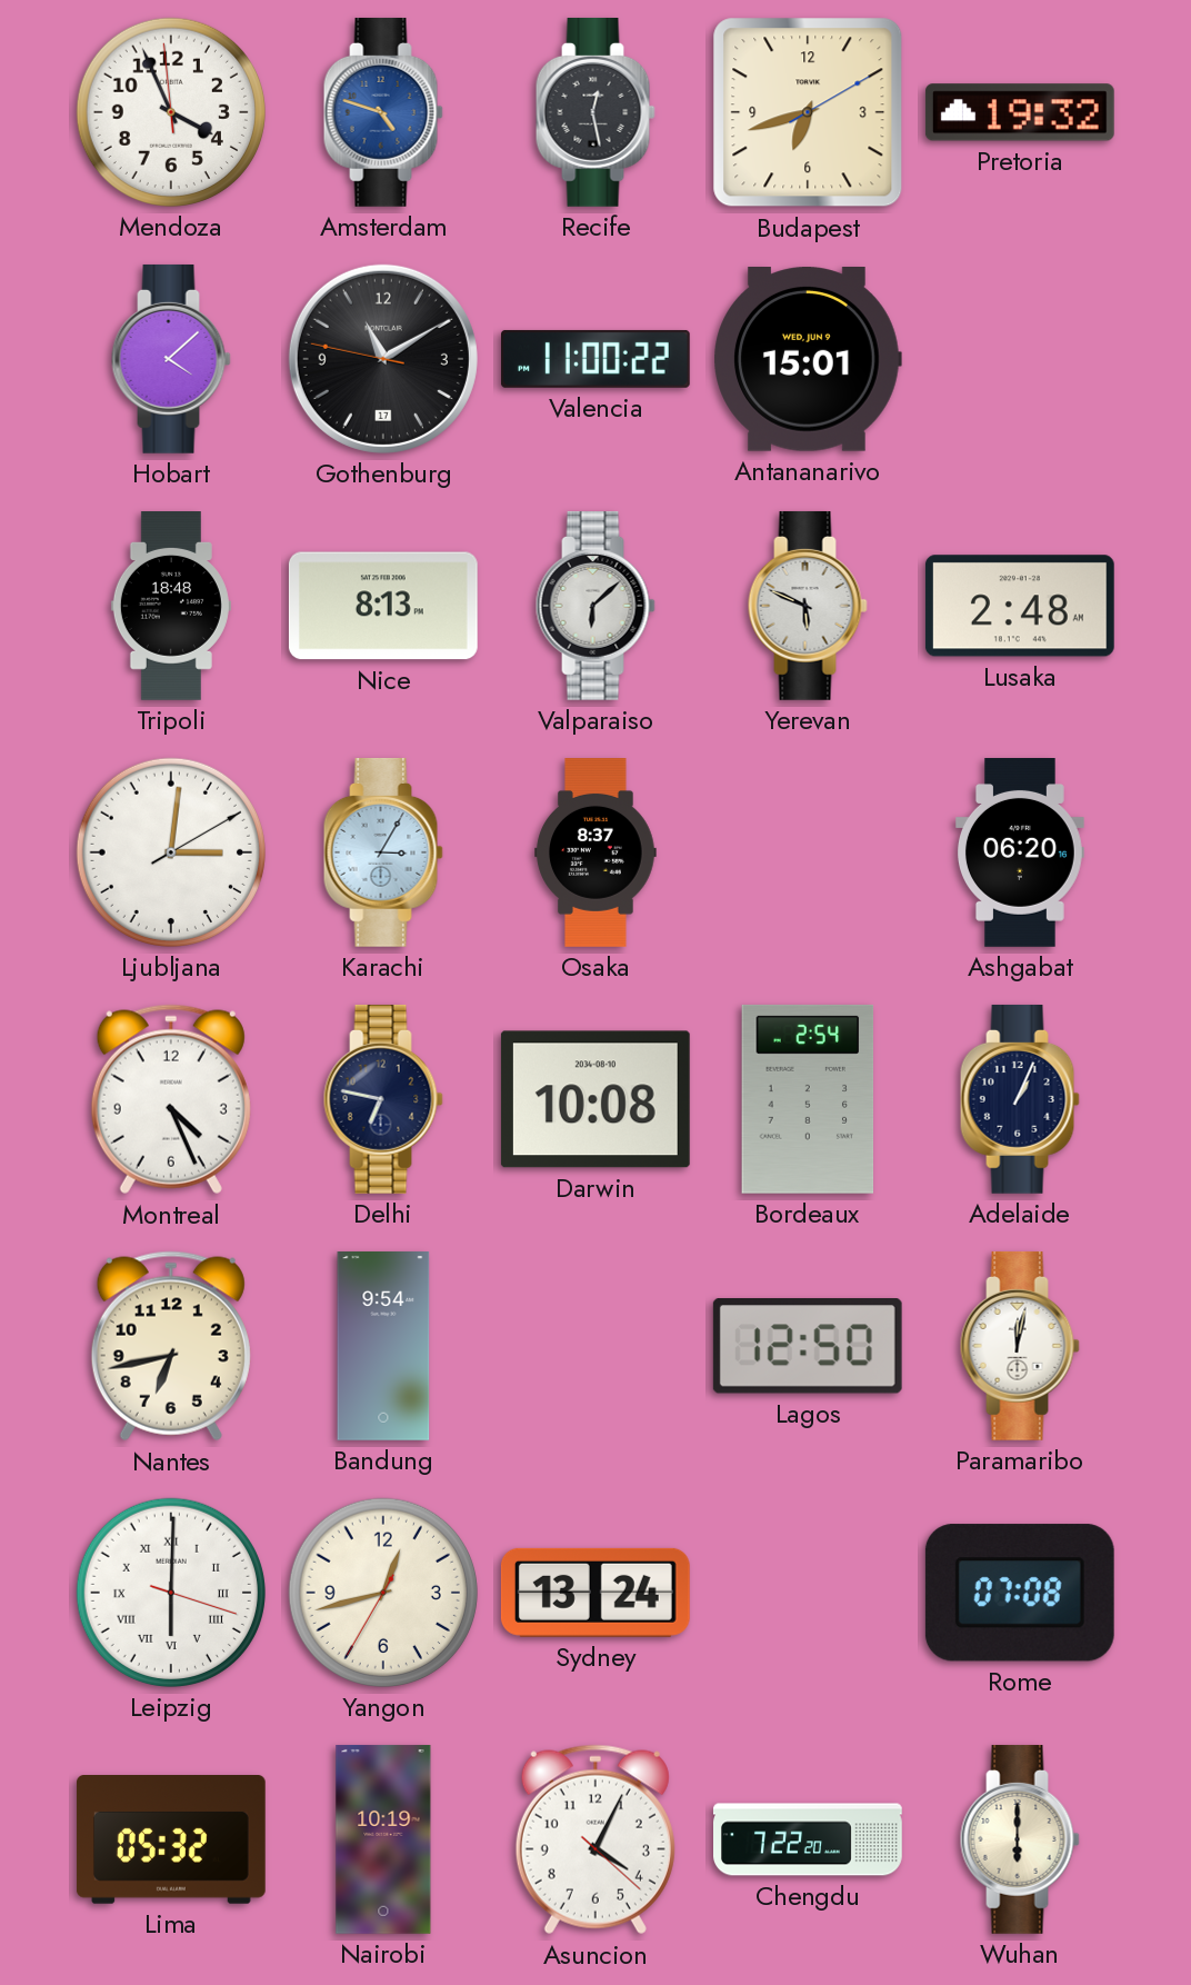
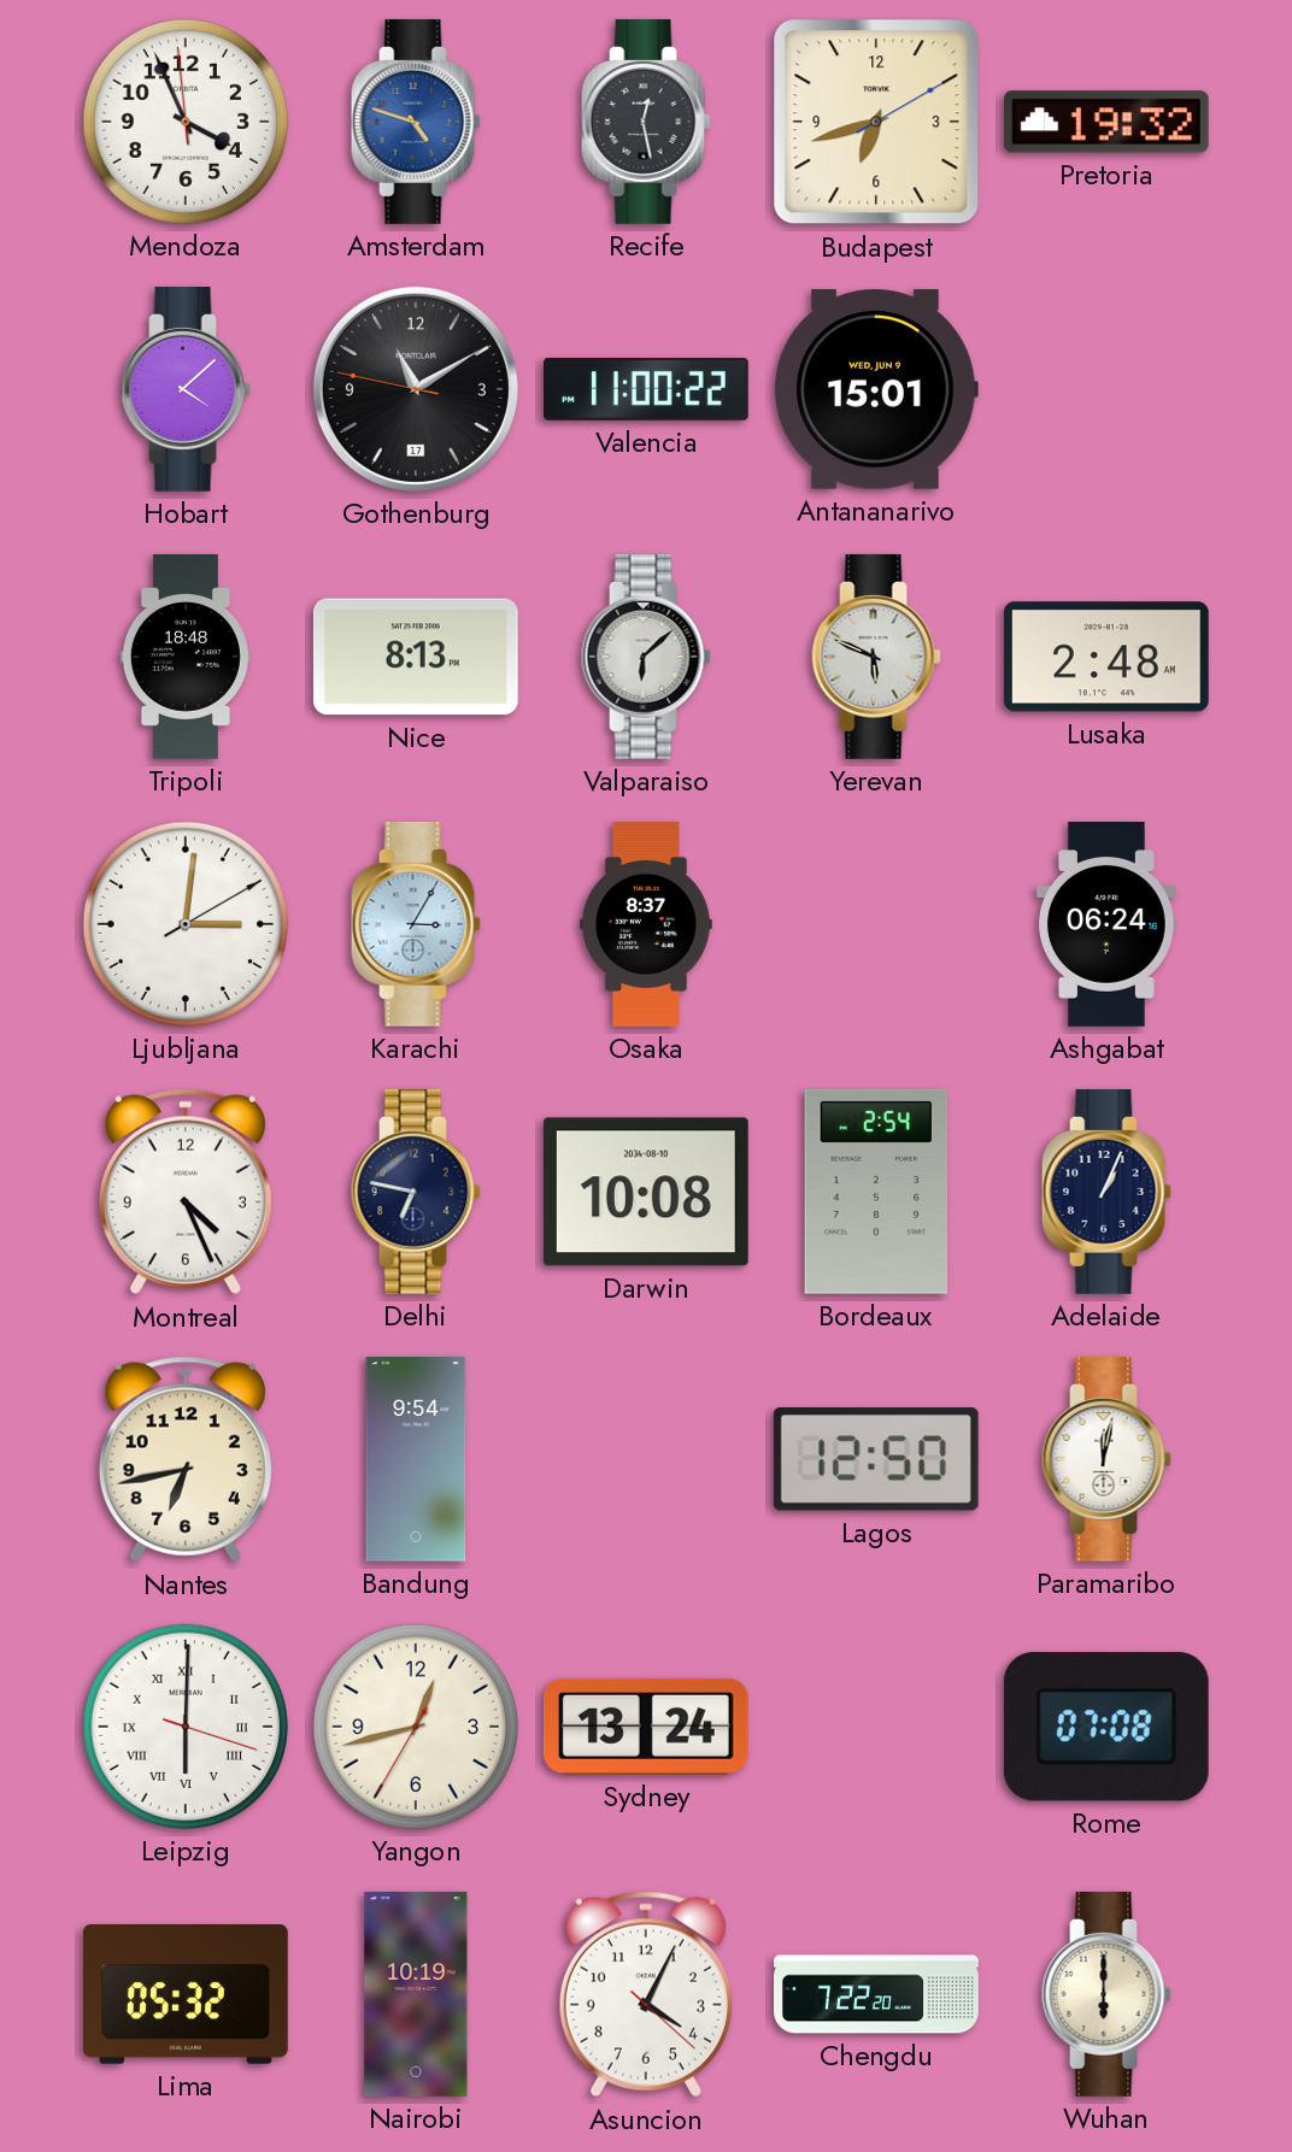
Ashgabat: 06:20 -> 06:24
